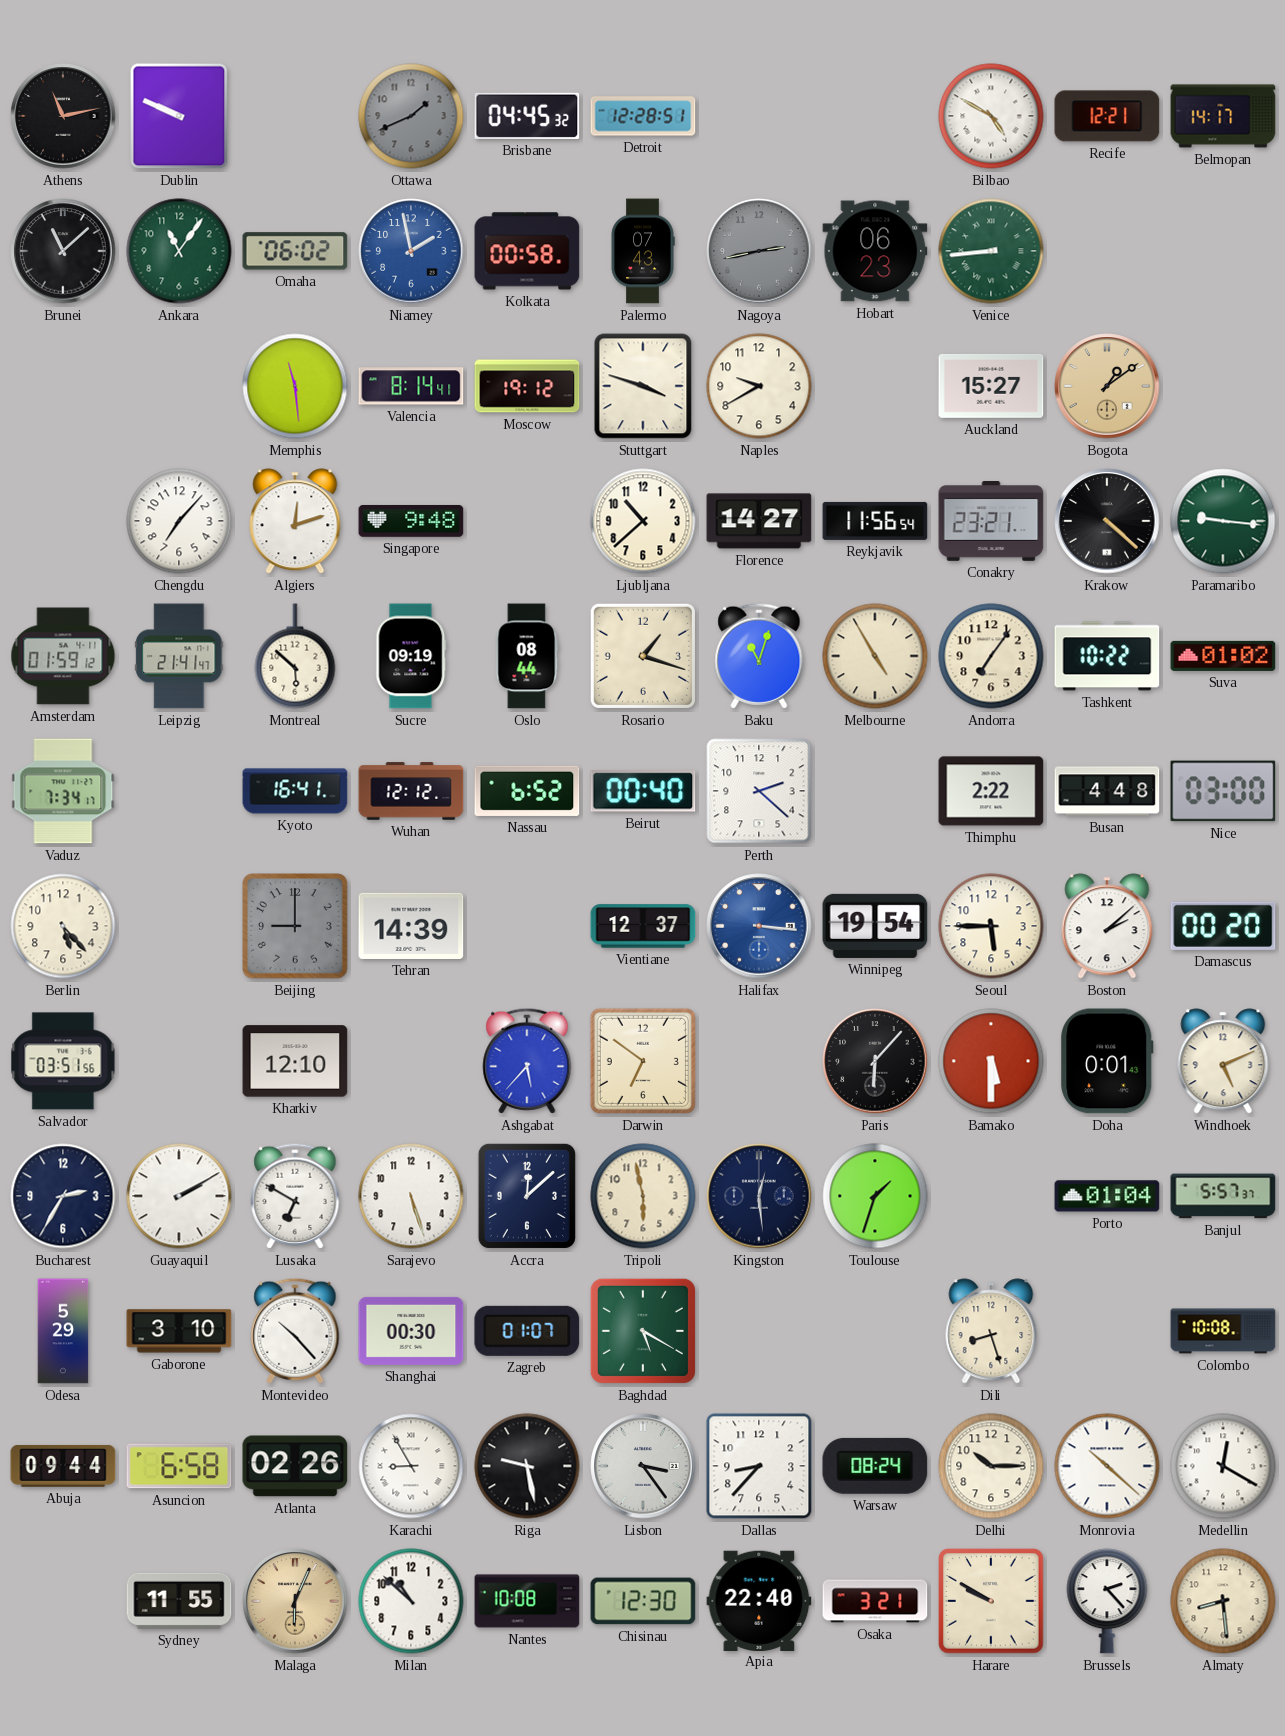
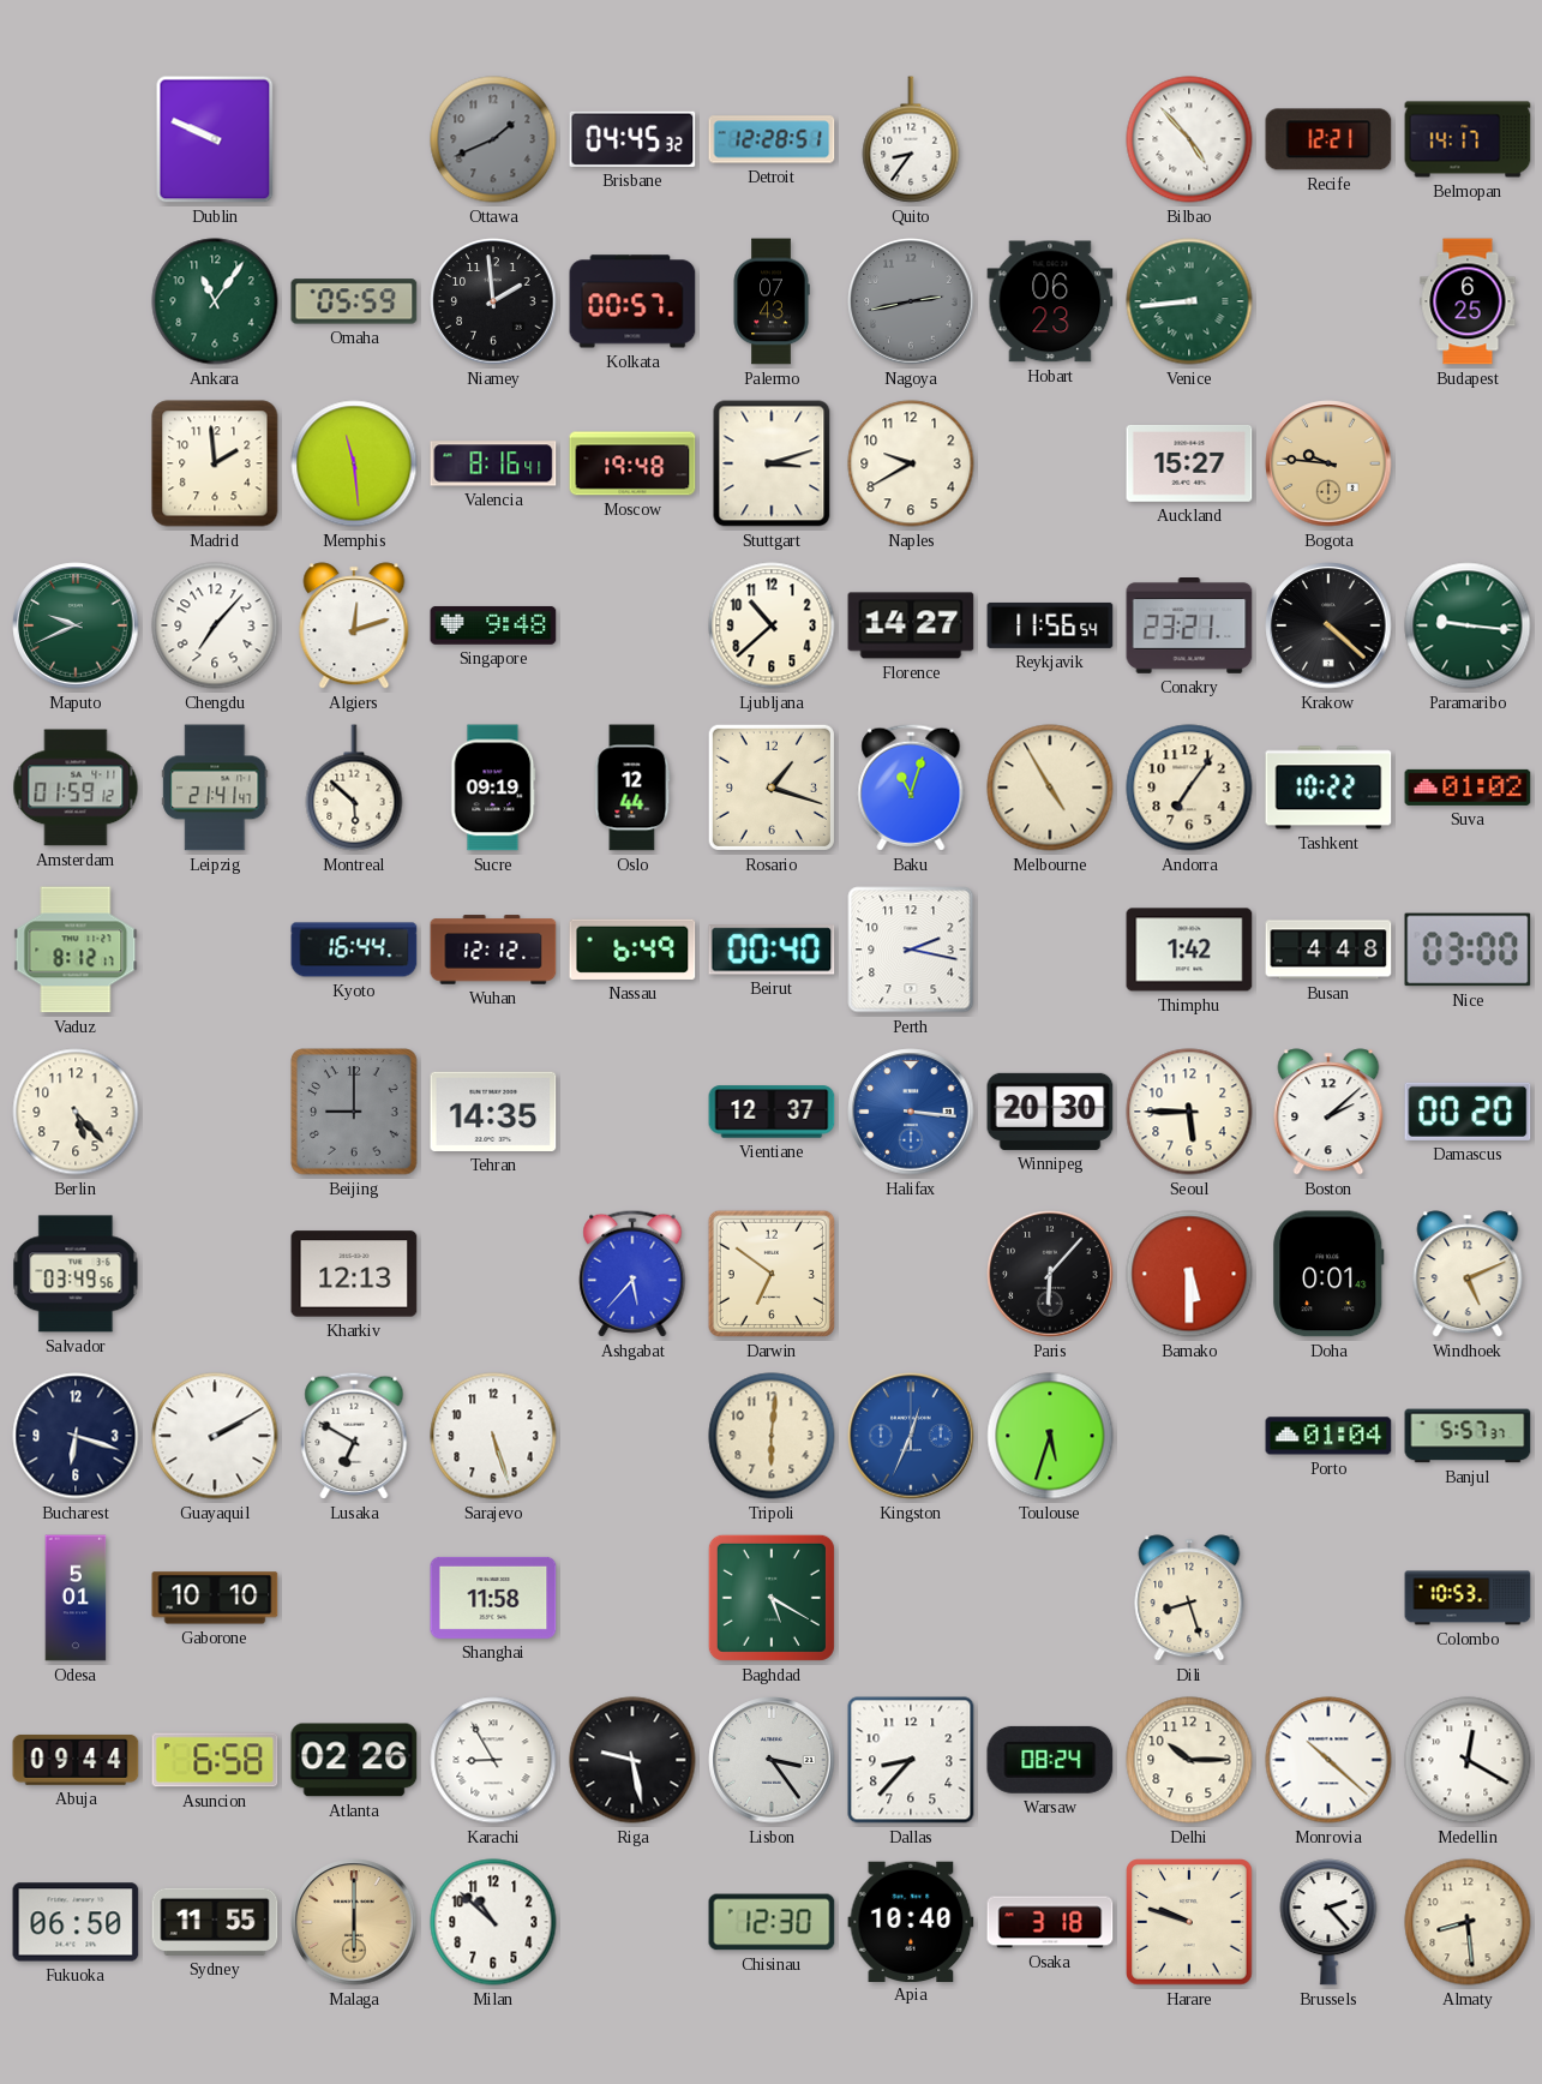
Athens: 11:13 -> none
Quito: none -> 8:36
Bilbao: 4:50 -> 4:53
Brunei: 11:08 -> none
Omaha: 06:02 -> 05:59
Niamey: 1:58 -> 1:59
Niamey dial: blue -> black
Kolkata: 00:58 -> 00:57
Budapest: none -> 6:25
Madrid: none -> 1:59
Valencia: 8:14 -> 8:16
Moscow: 19:12 -> 19:48
Stuttgart: 3:48 -> 3:12
Bogota: 1:09 -> 9:46
Maputo: none -> 9:41
Oslo: 08:44 -> 12:44
Vaduz: 7:34 -> 8:12
Kyoto: 16:41 -> 16:44
Nassau: 6:52 -> 6:49
Perth: 2:22 -> 2:17
Thimphu: 2:22 -> 1:42
Tehran: 14:39 -> 14:35
Winnipeg: 19:54 -> 20:30
Salvador: 03:51 -> 03:49
Kharkiv: 12:10 -> 12:13
Bucharest: 2:35 -> 6:18
Accra: 12:08 -> none
Tripoli: 5:58 -> 6:01
Kingston: 12:29 -> 12:34
Kingston dial: navy -> blue
Toulouse: 1:33 -> 5:33
Odesa: 5:29 -> 5:01
Gaborone: 3:10 -> 10:10
Montevideo: 10:23 -> none
Shanghai: 00:30 -> 11:58
Zagreb: 01:07 -> none
Colombo: 10:08 -> 10:53
Fukuoka: none -> 06:50
Malaga: 6:04 -> 6:00
Nantes: 10:08 -> none
Apia: 22:40 -> 10:40
Osaka: 3:21 -> 3:18
Harare: 9:50 -> 9:48
